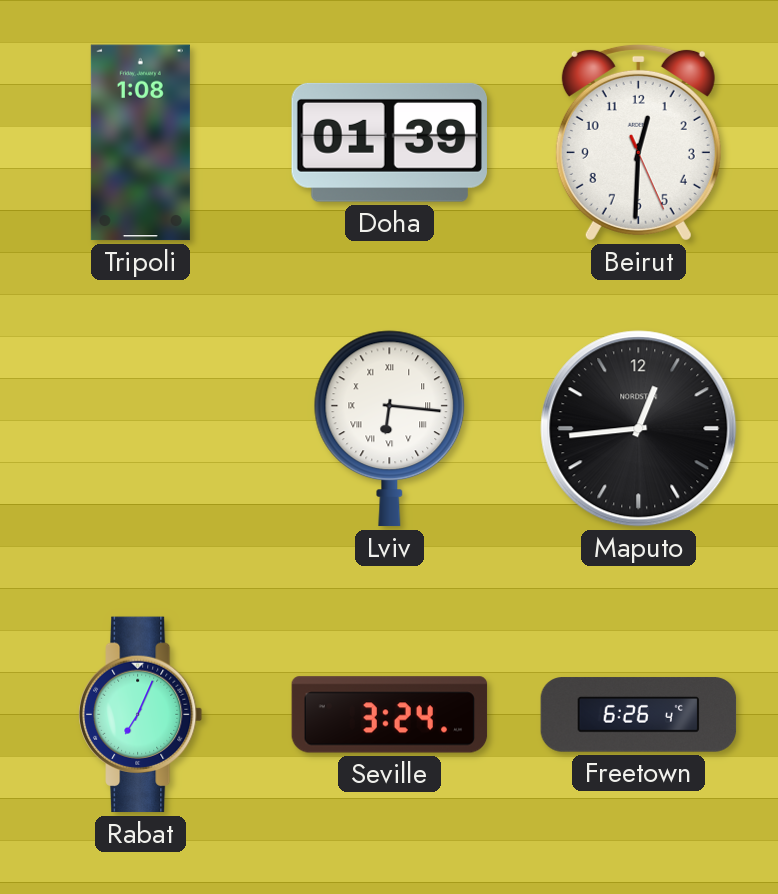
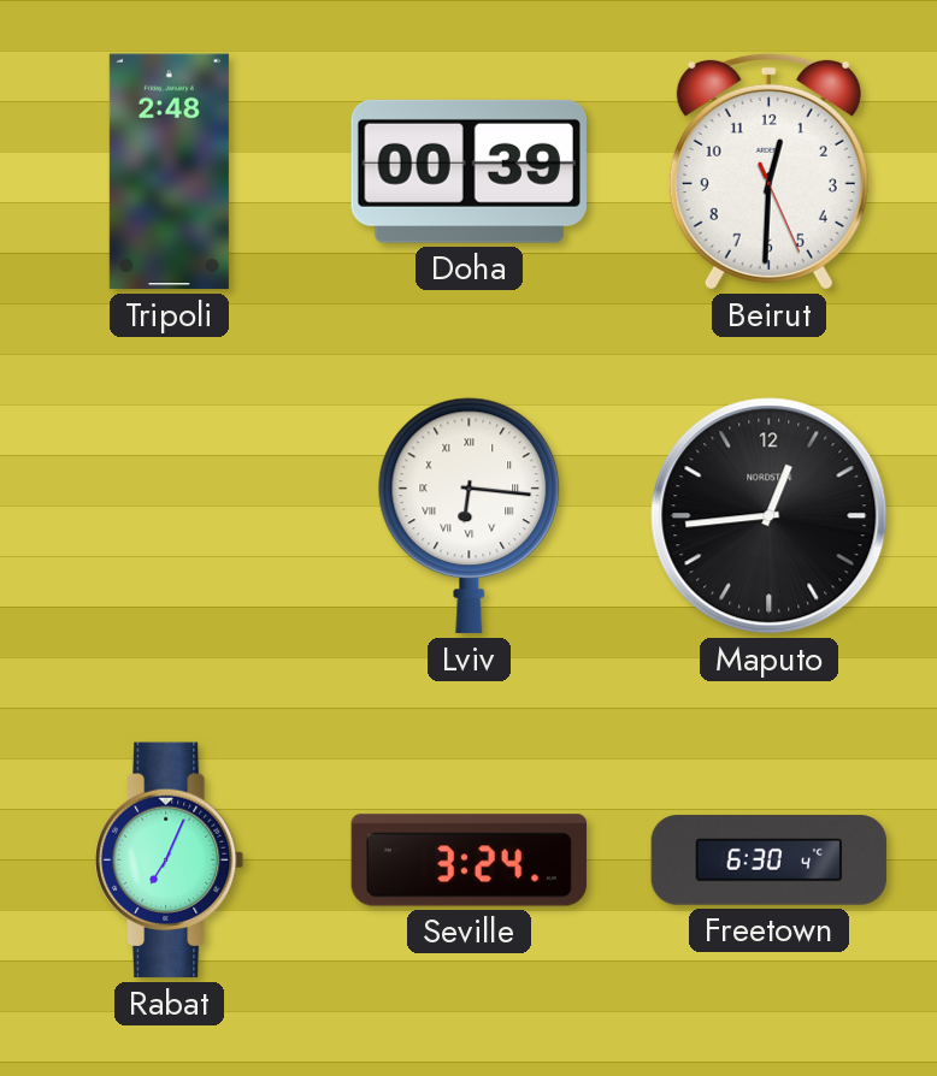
Tripoli: 1:08 -> 2:48
Doha: 01:39 -> 00:39
Freetown: 6:26 -> 6:30
